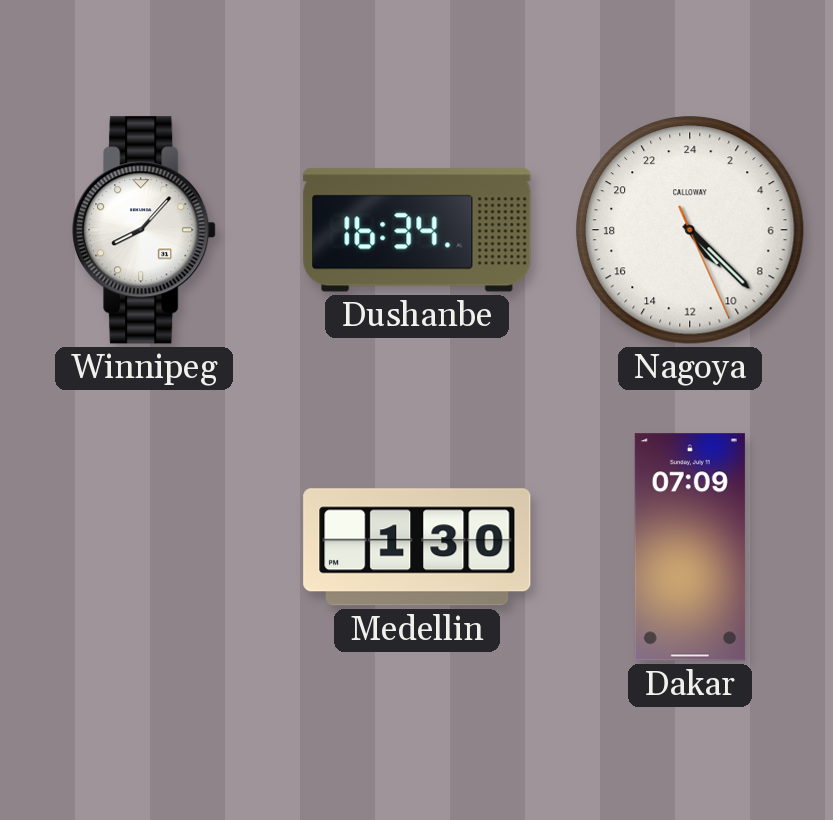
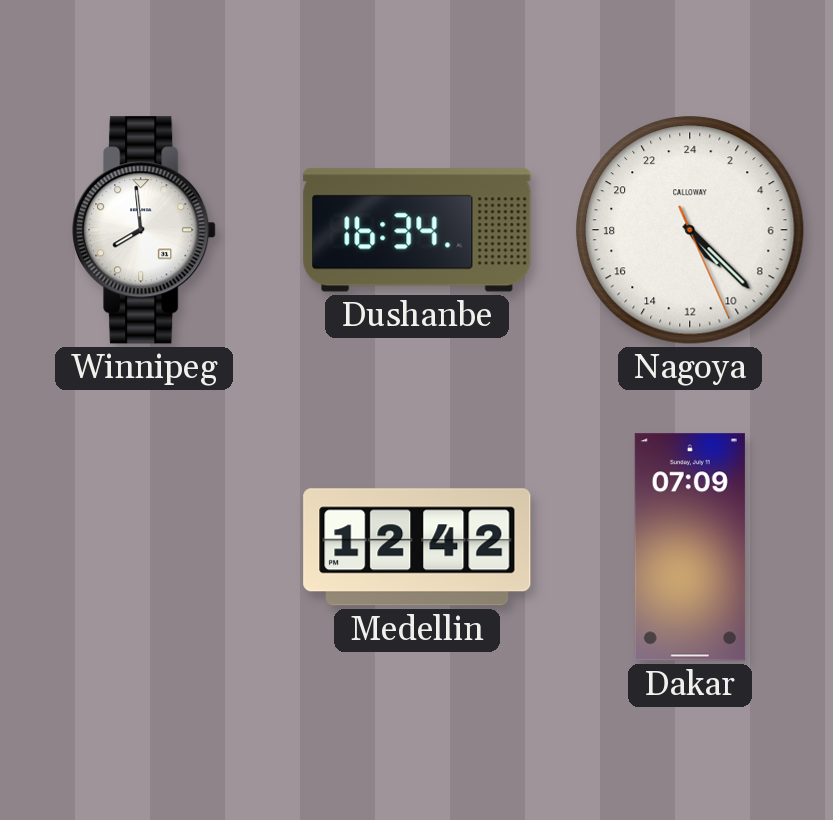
Winnipeg: 8:07 -> 7:59
Medellin: 1:30 -> 12:42
